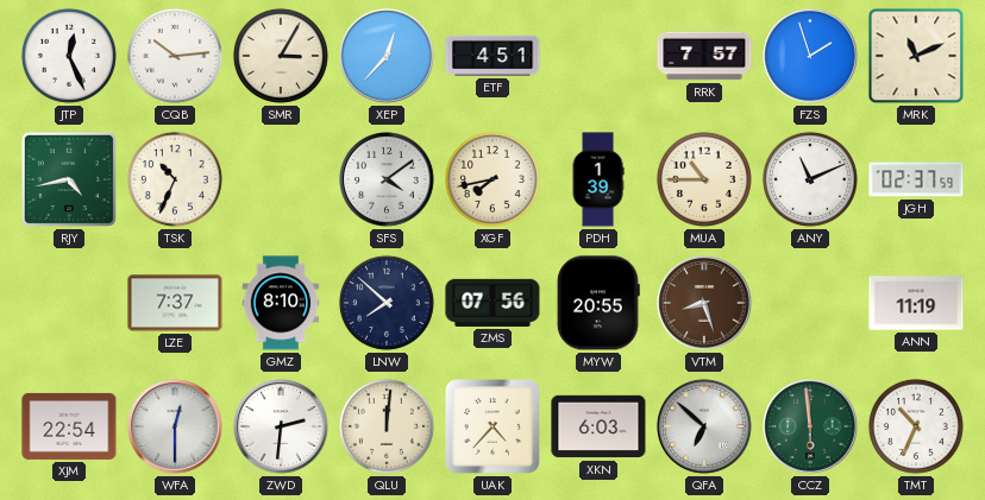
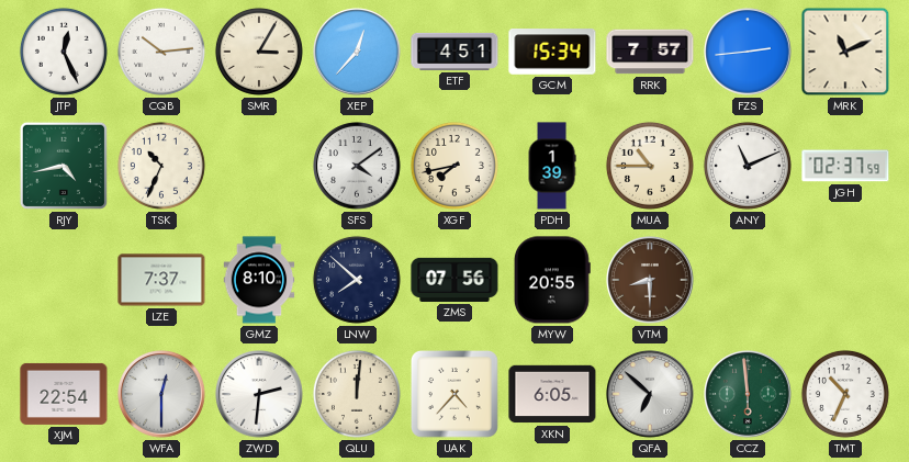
GCM: none -> 15:34
FZS: 1:57 -> 2:44
VTM: 8:27 -> 8:30
ANN: 11:19 -> none
XKN: 6:03 -> 6:05
